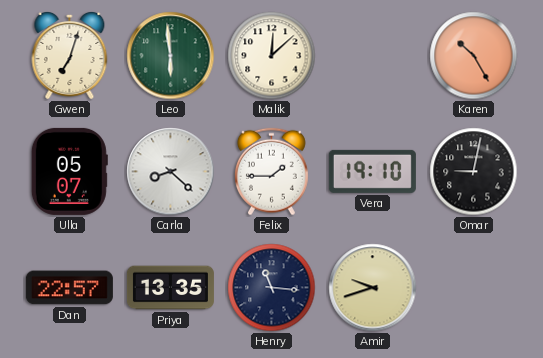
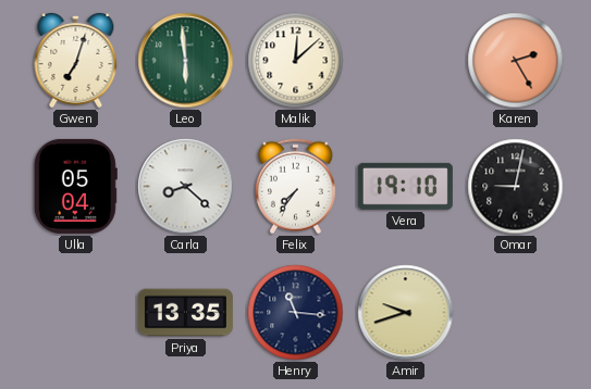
Karen: 10:25 -> 2:25
Ulla: 05:07 -> 05:04
Felix: 1:45 -> 7:36
Dan: 22:57 -> none
